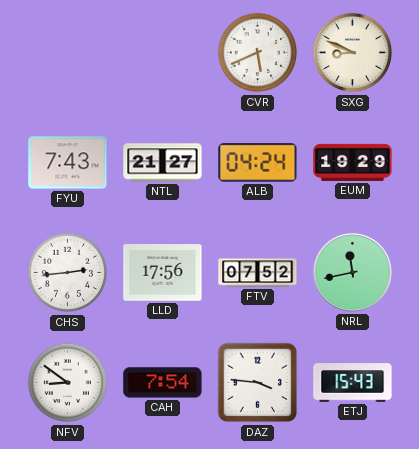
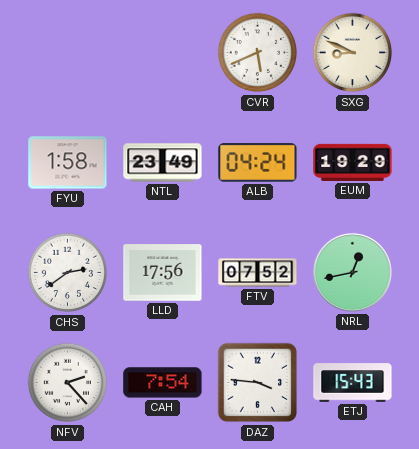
FYU: 7:43 -> 1:58
NTL: 21:27 -> 23:49
CHS: 2:44 -> 2:39
NRL: 11:43 -> 12:43
NFV: 8:51 -> 2:23
